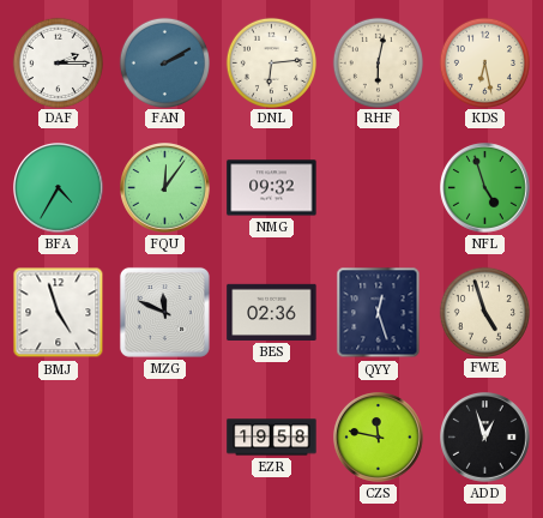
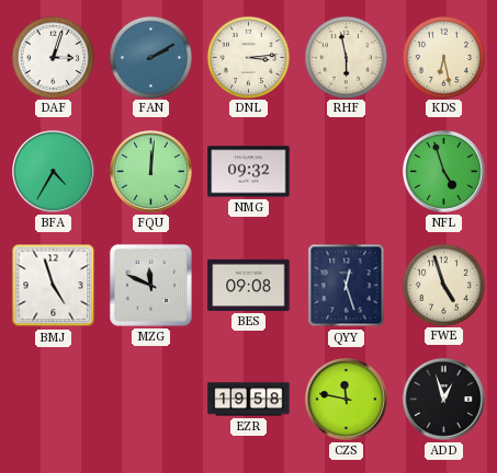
DAF: 2:15 -> 3:03
DNL: 6:14 -> 3:14
RHF: 6:02 -> 5:58
FQU: 12:06 -> 12:01
BES: 02:36 -> 09:08
